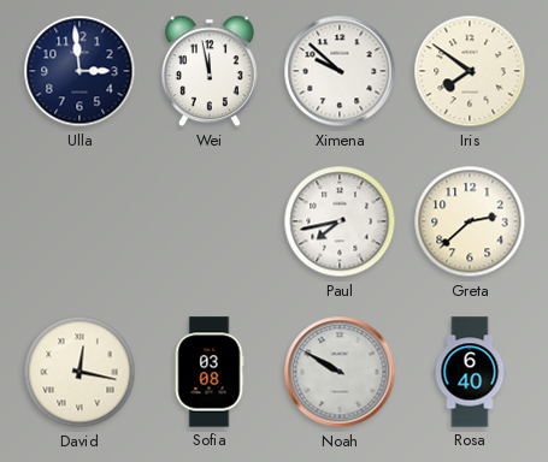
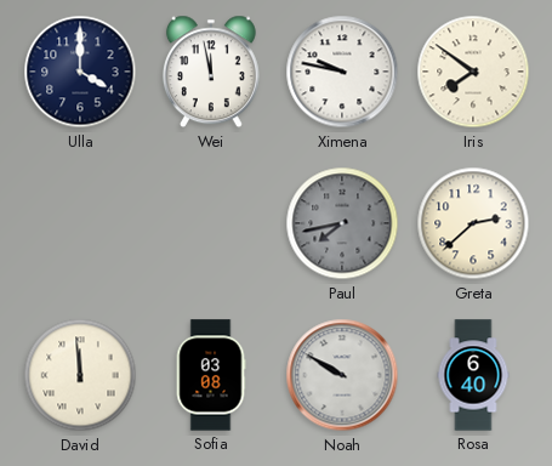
Ulla: 2:59 -> 4:00
Ximena: 9:52 -> 9:47
Paul dial: white -> grey
David: 12:17 -> 11:59
